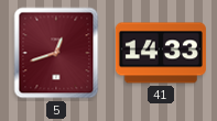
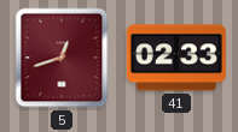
41: 14:33 -> 02:33
